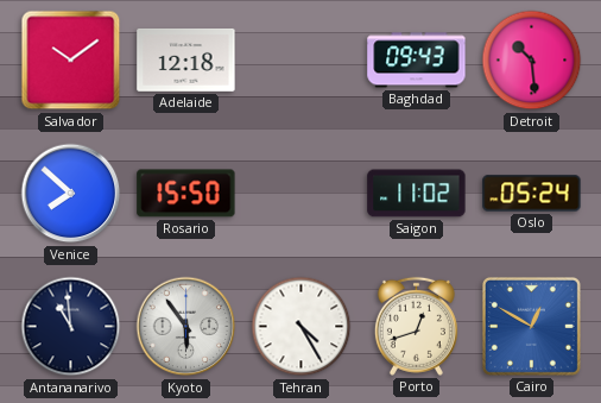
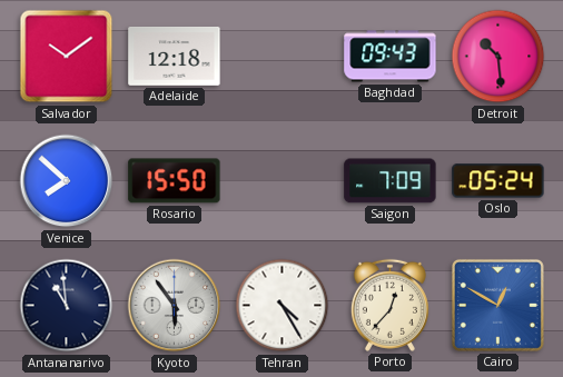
Saigon: 11:02 -> 7:09
Porto: 12:42 -> 12:37
